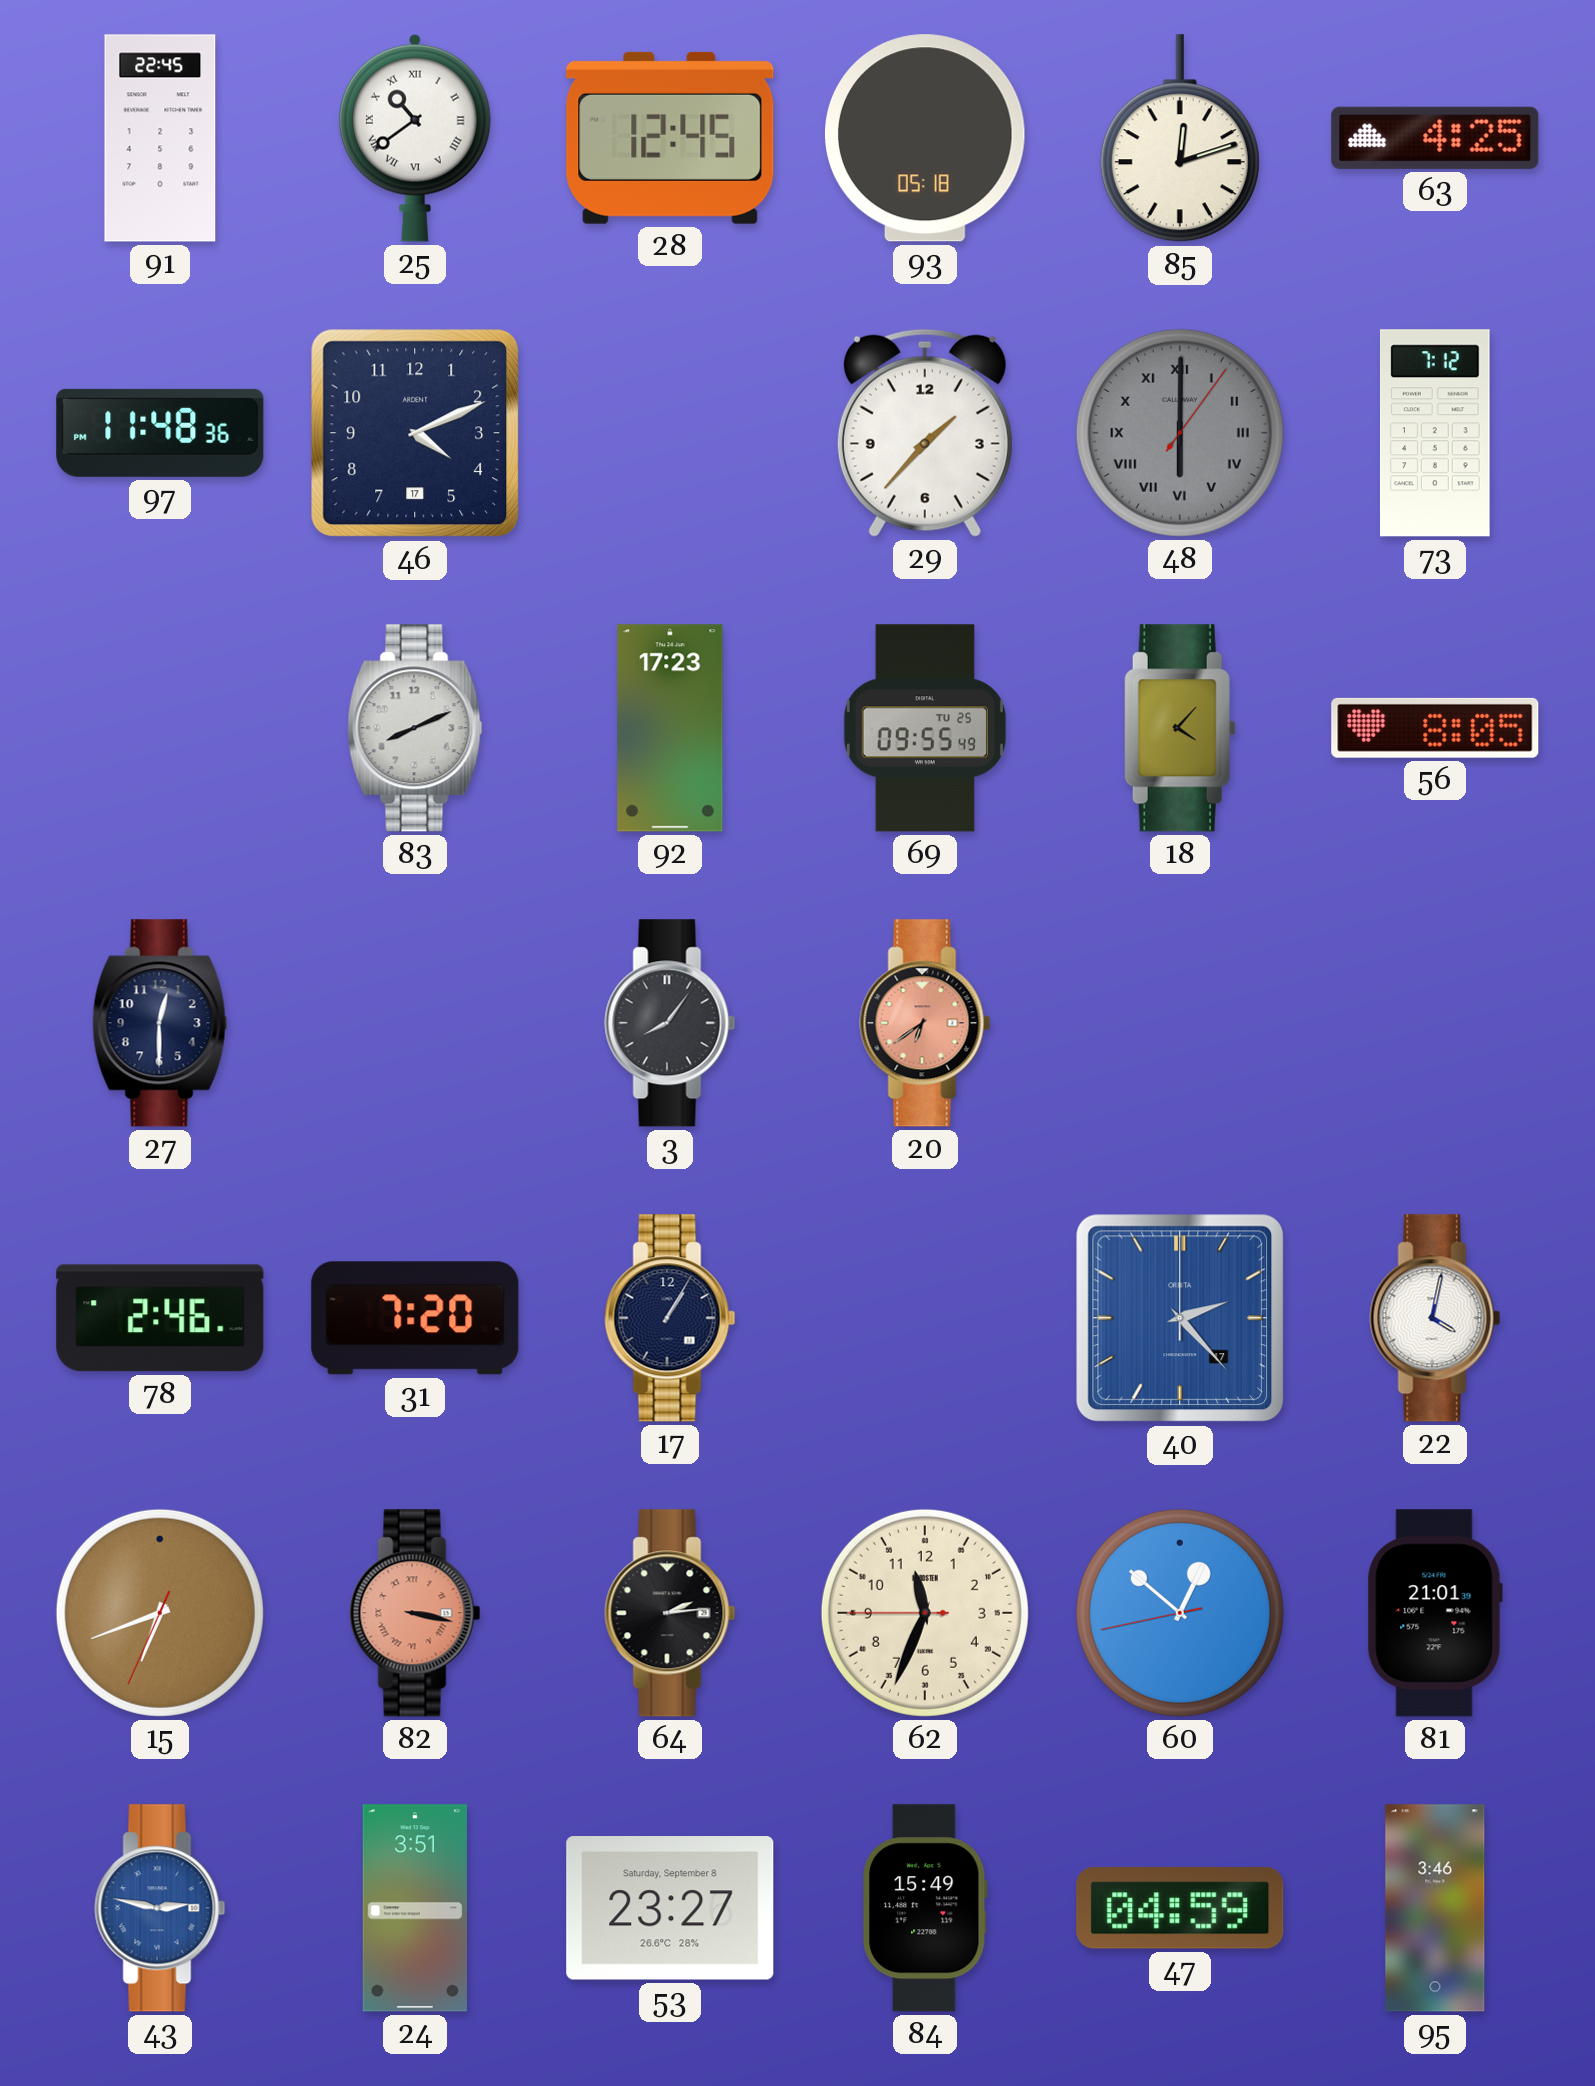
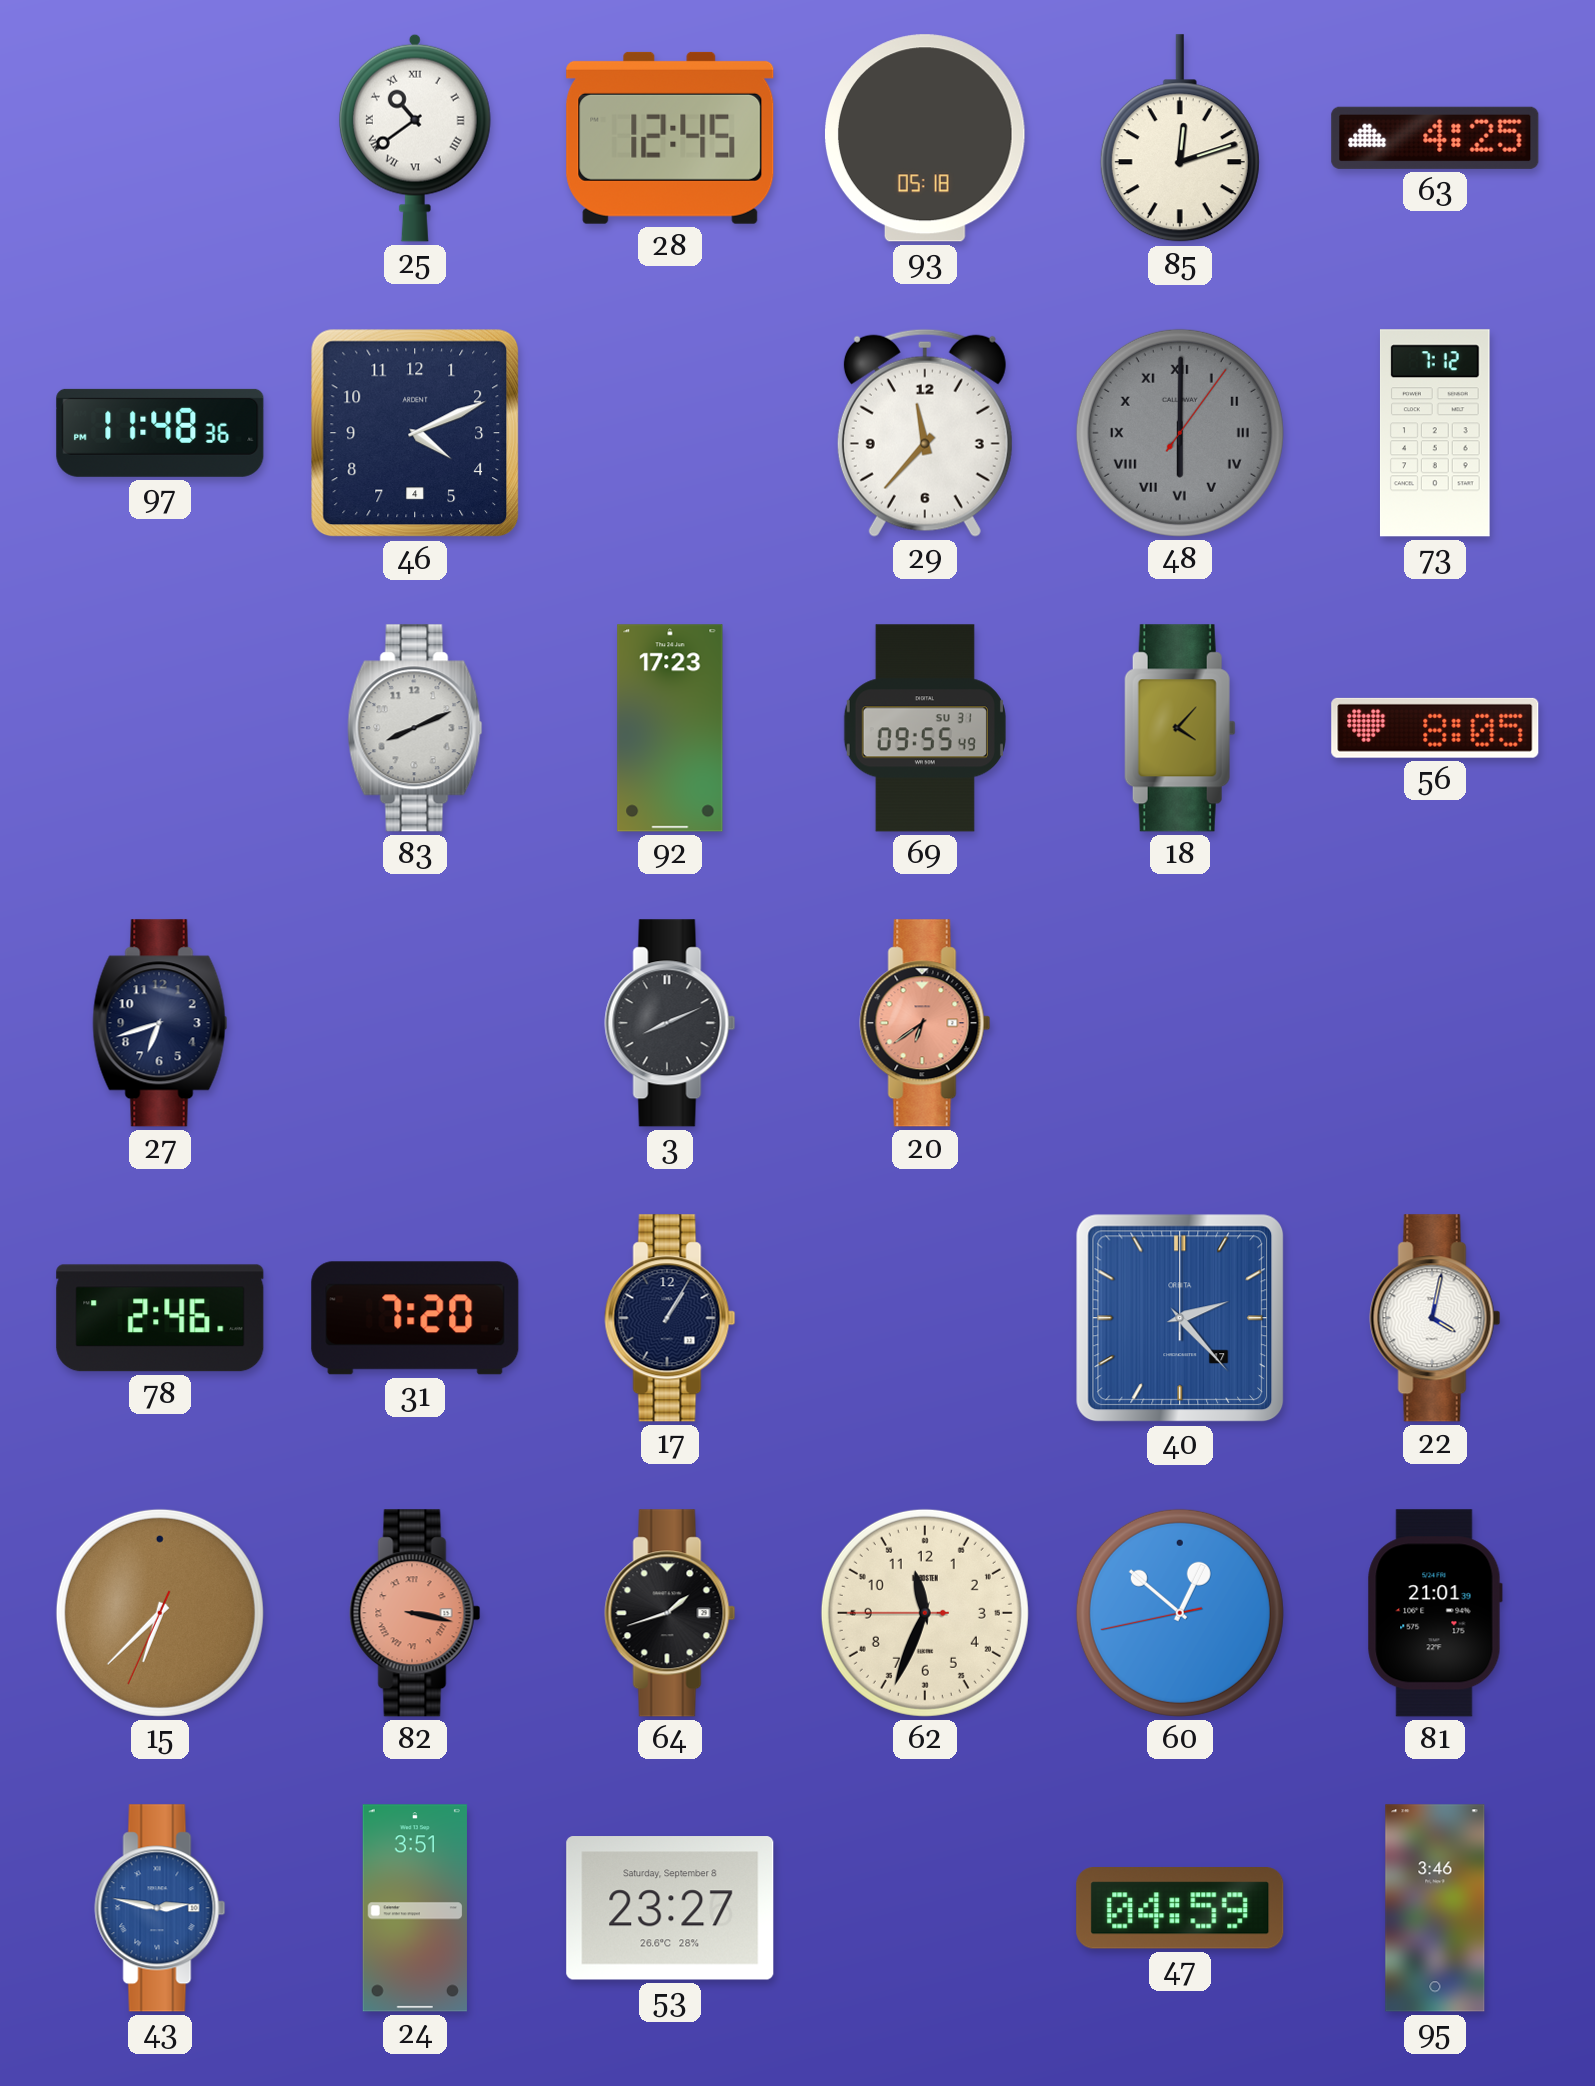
91: 22:45 -> none
46 date: 17 -> 4
29: 1:37 -> 11:37
69 date: TU 25 -> SU 31
27: 12:30 -> 6:42
3: 8:06 -> 8:11
15: 6:41 -> 6:37
64: 2:14 -> 1:42
84: 15:49 -> none
